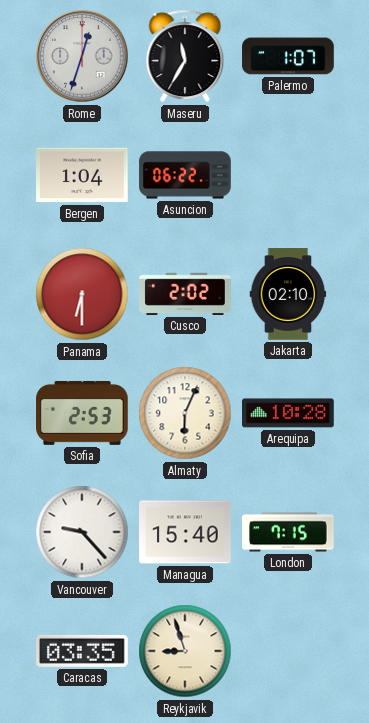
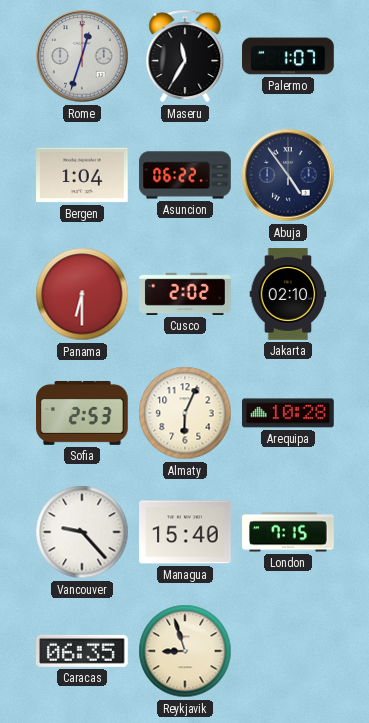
Abuja: none -> 4:54
Caracas: 03:35 -> 06:35
